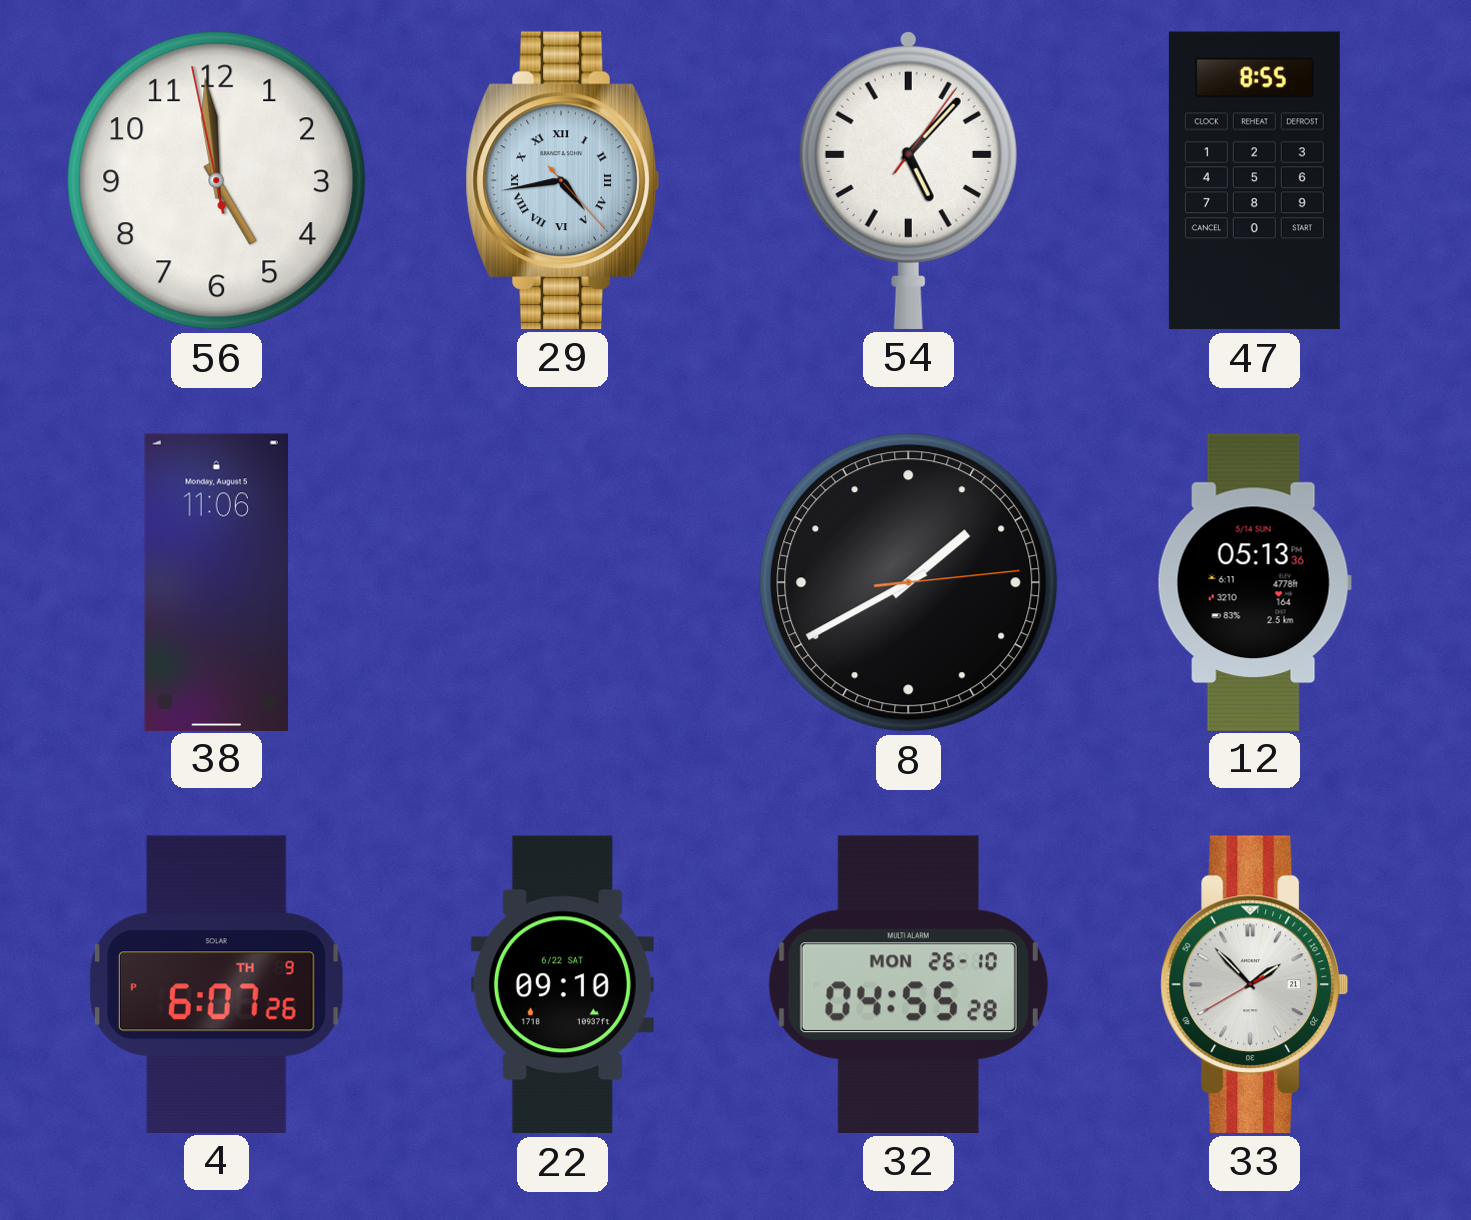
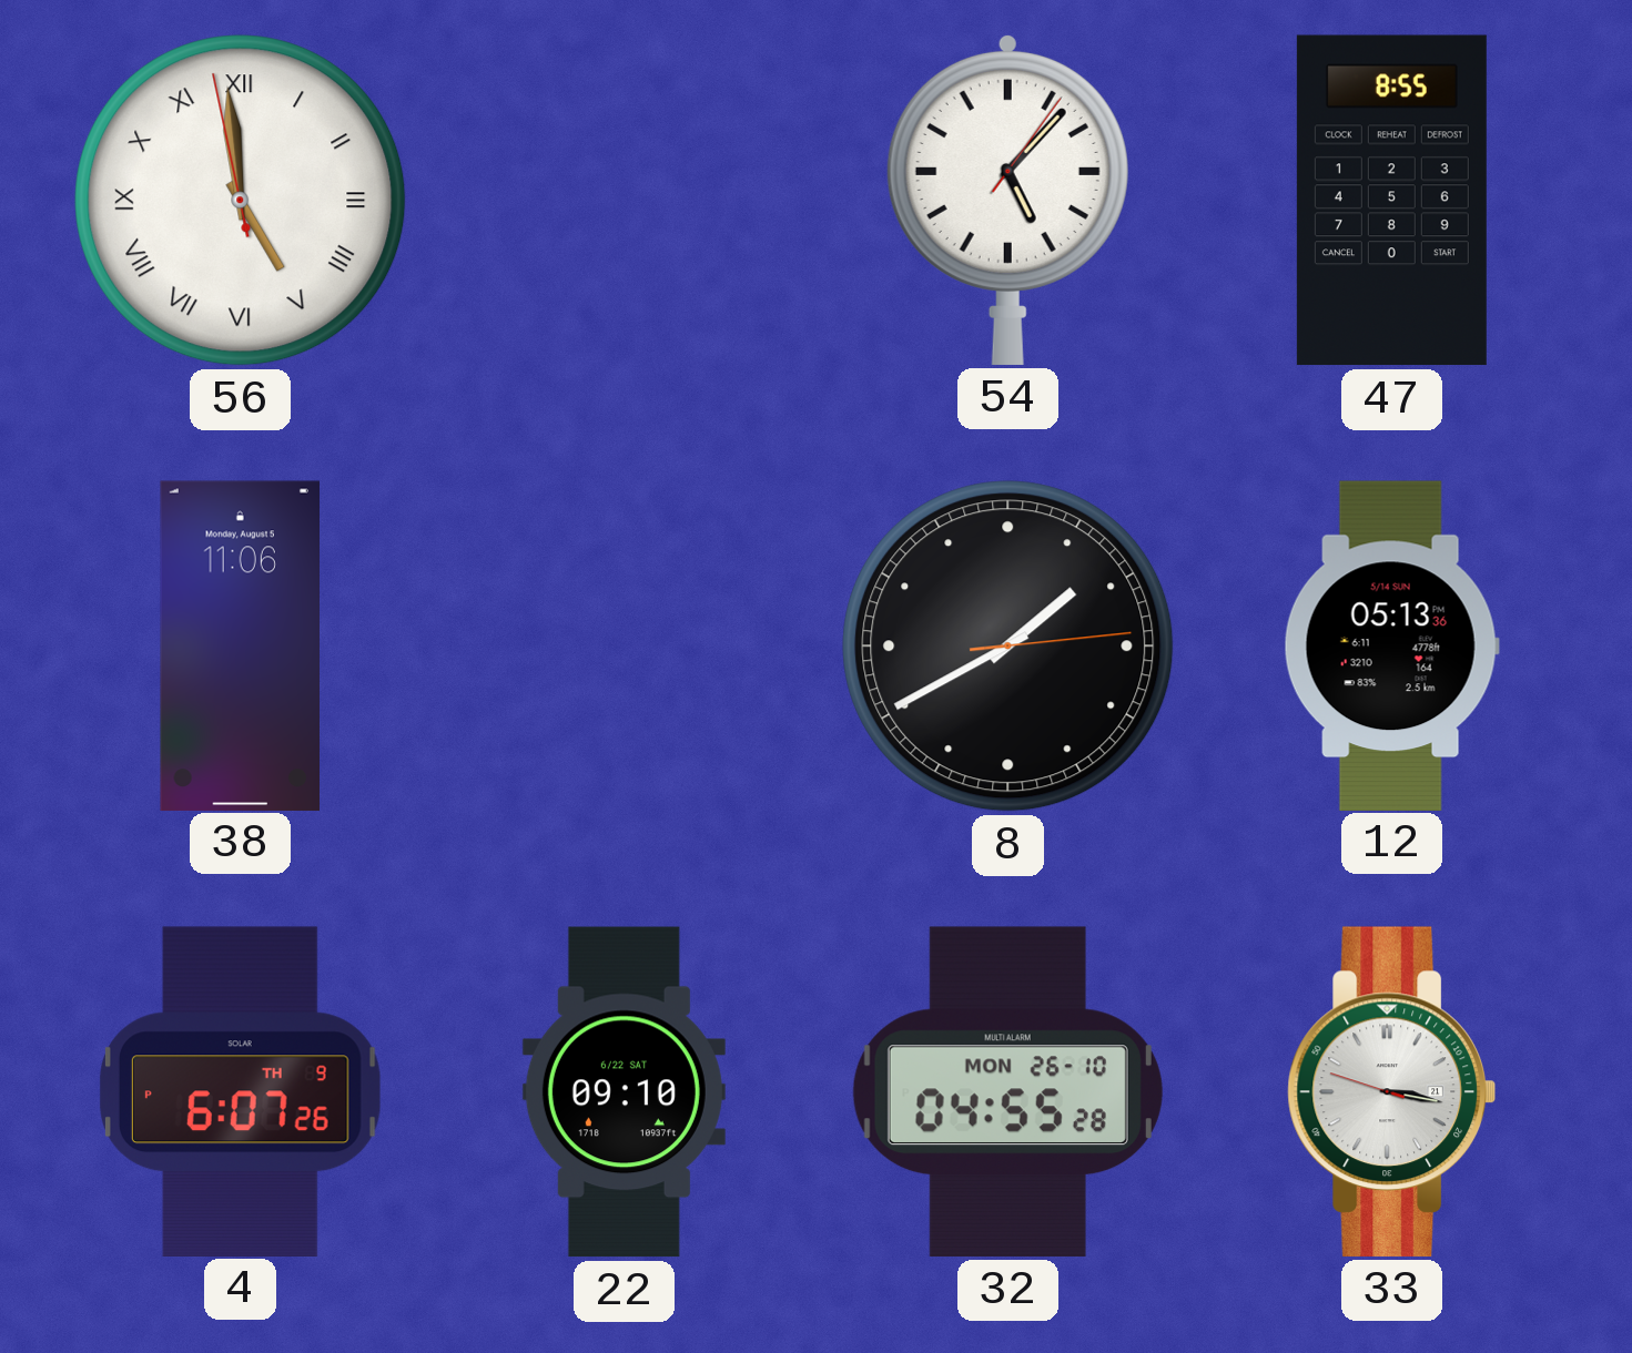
56 numerals: Arabic -> Roman
29: 4:43 -> none
33: 1:52 -> 3:16
